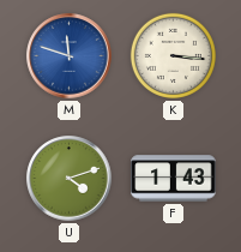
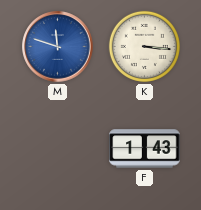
U: 4:12 -> none
